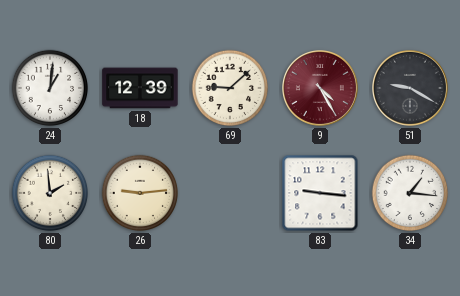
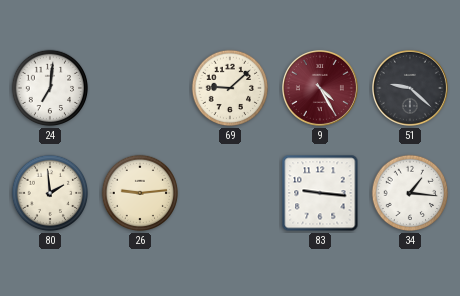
24: 1:01 -> 7:01
18: 12:39 -> none
51: 9:20 -> 9:22
